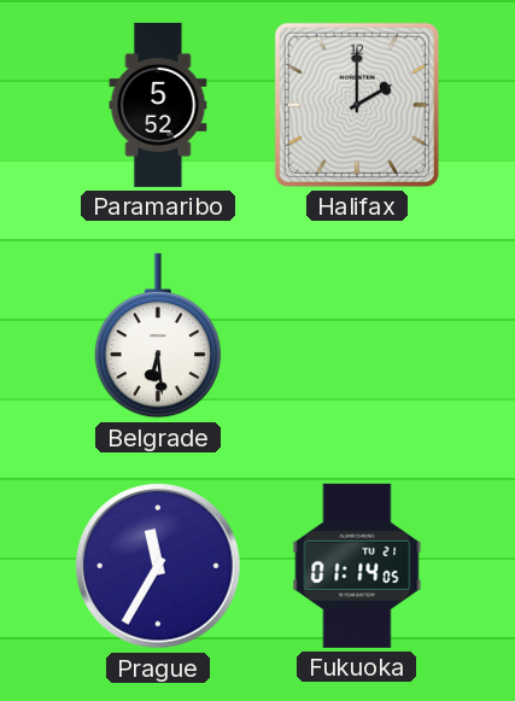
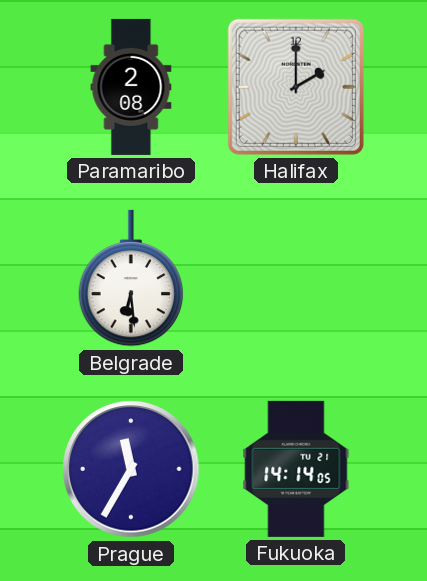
Paramaribo: 5:52 -> 2:08
Fukuoka: 01:14 -> 14:14
